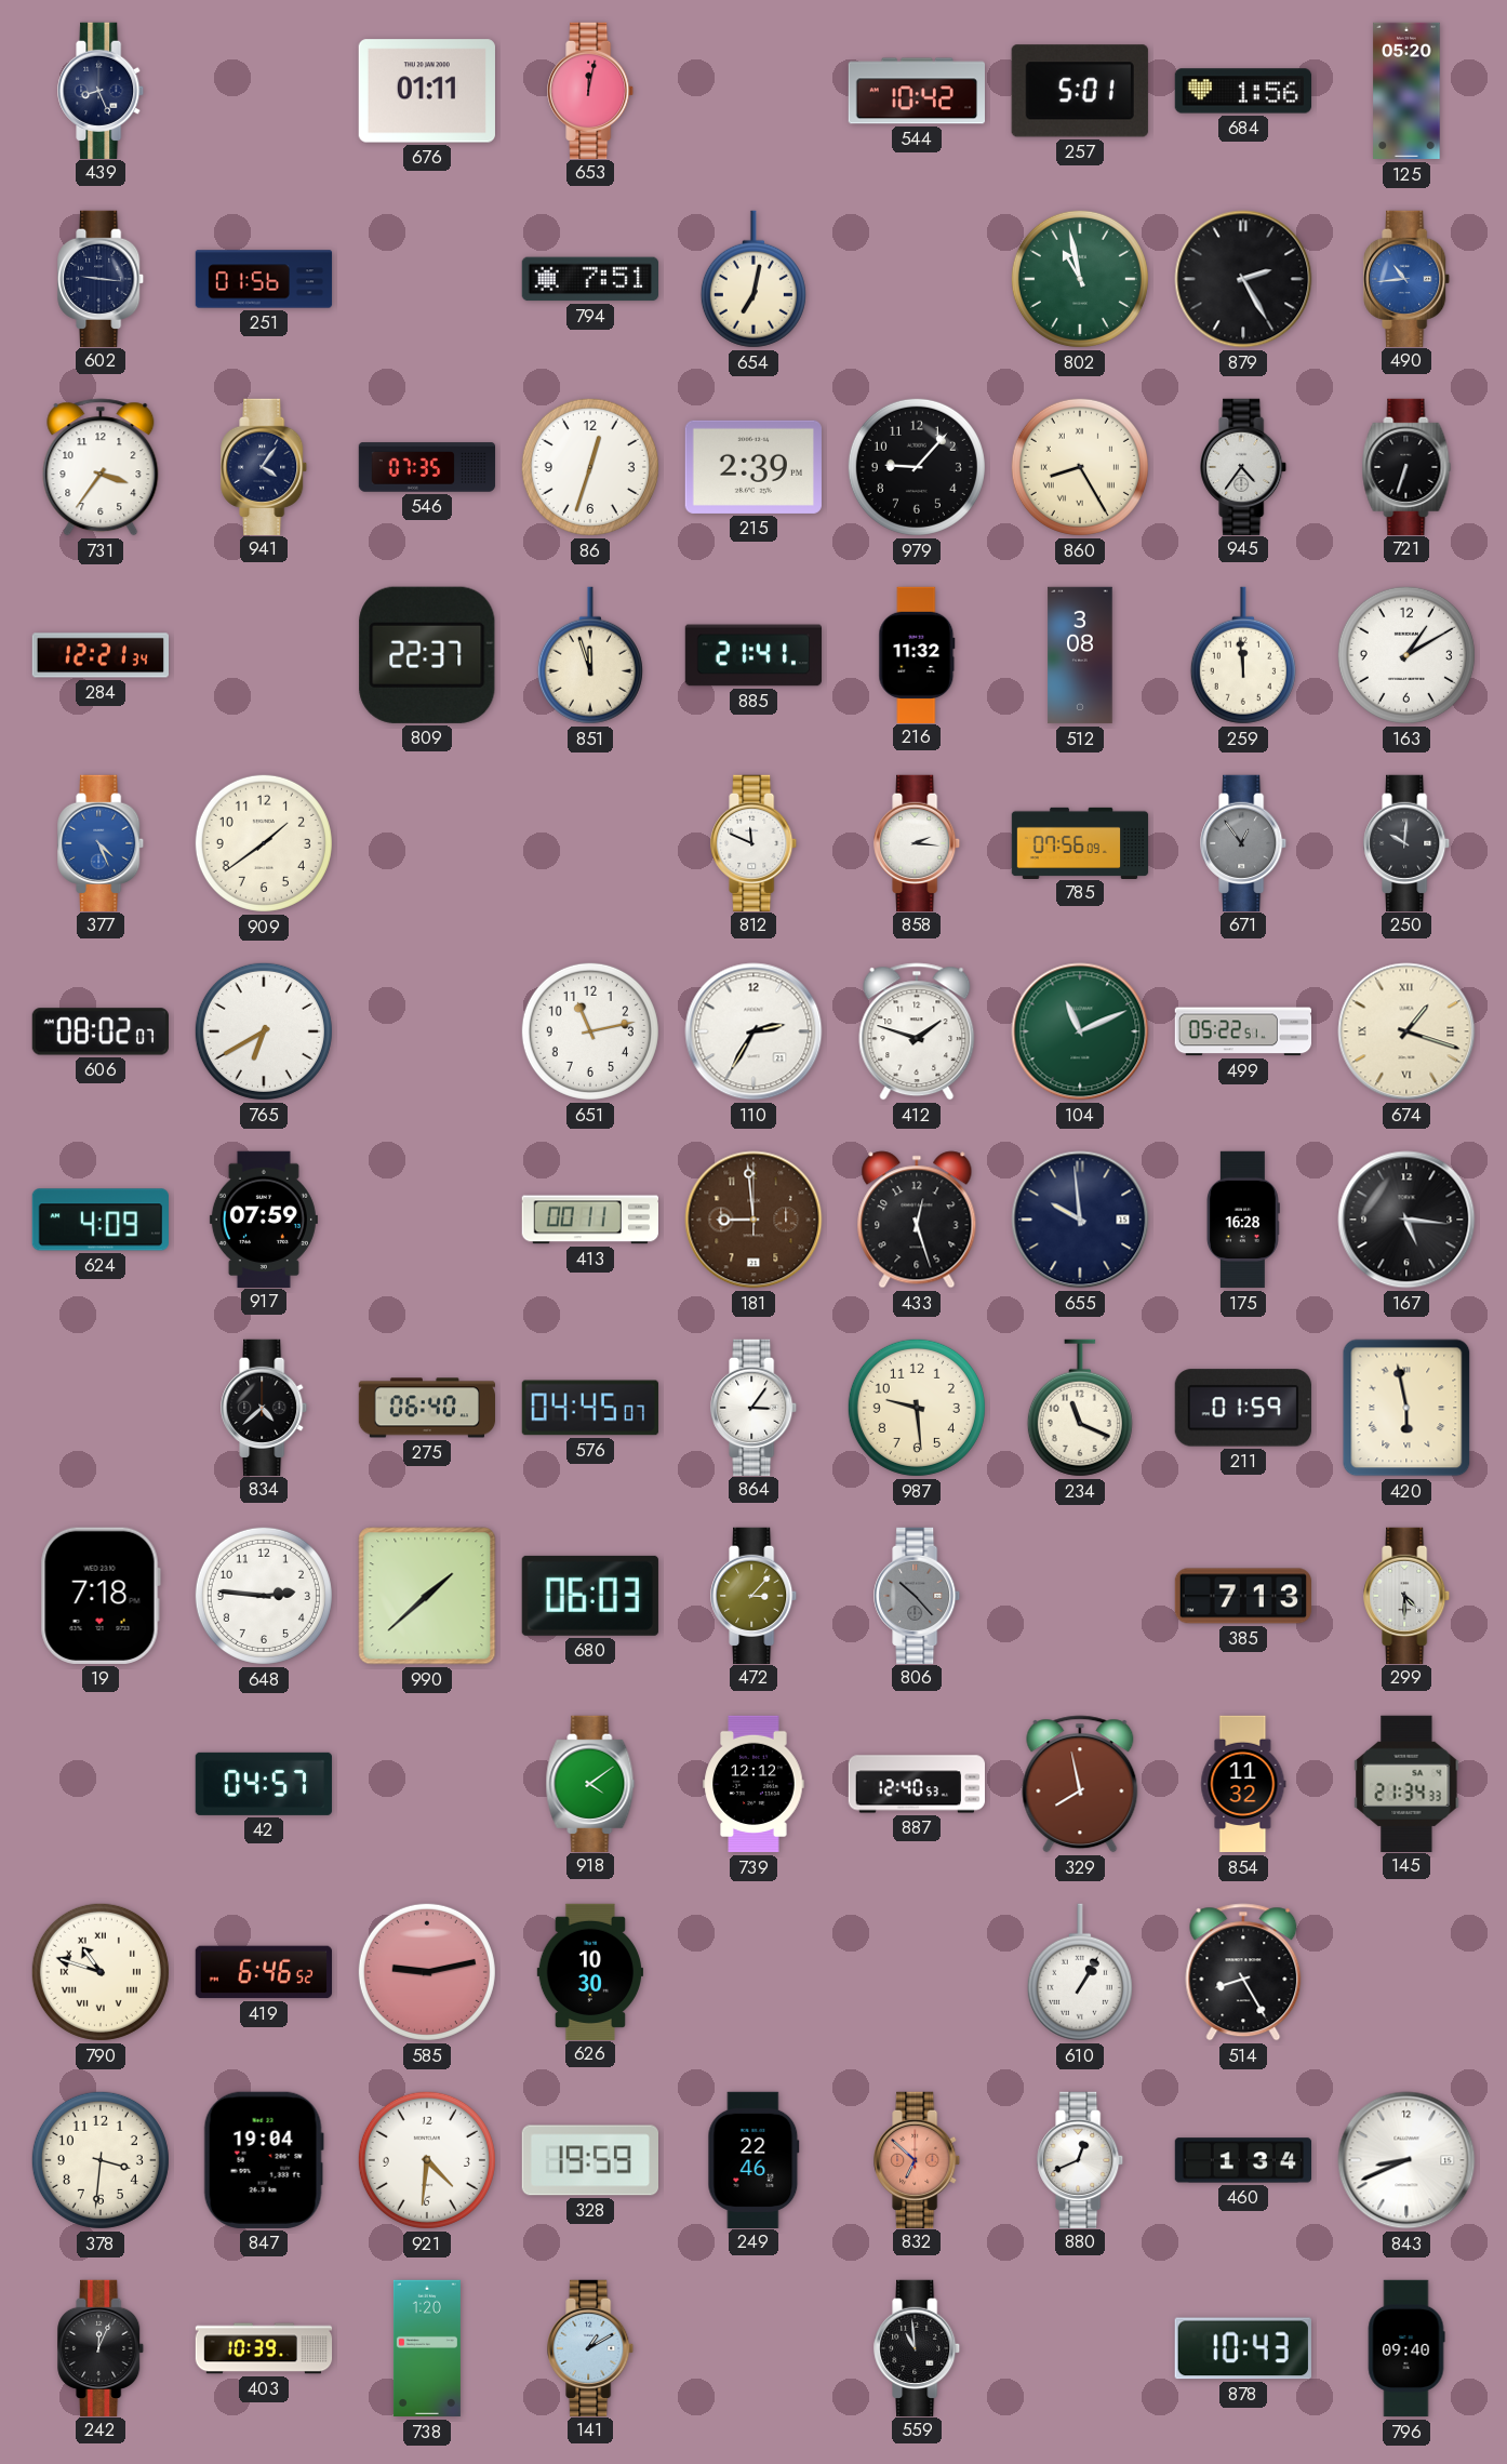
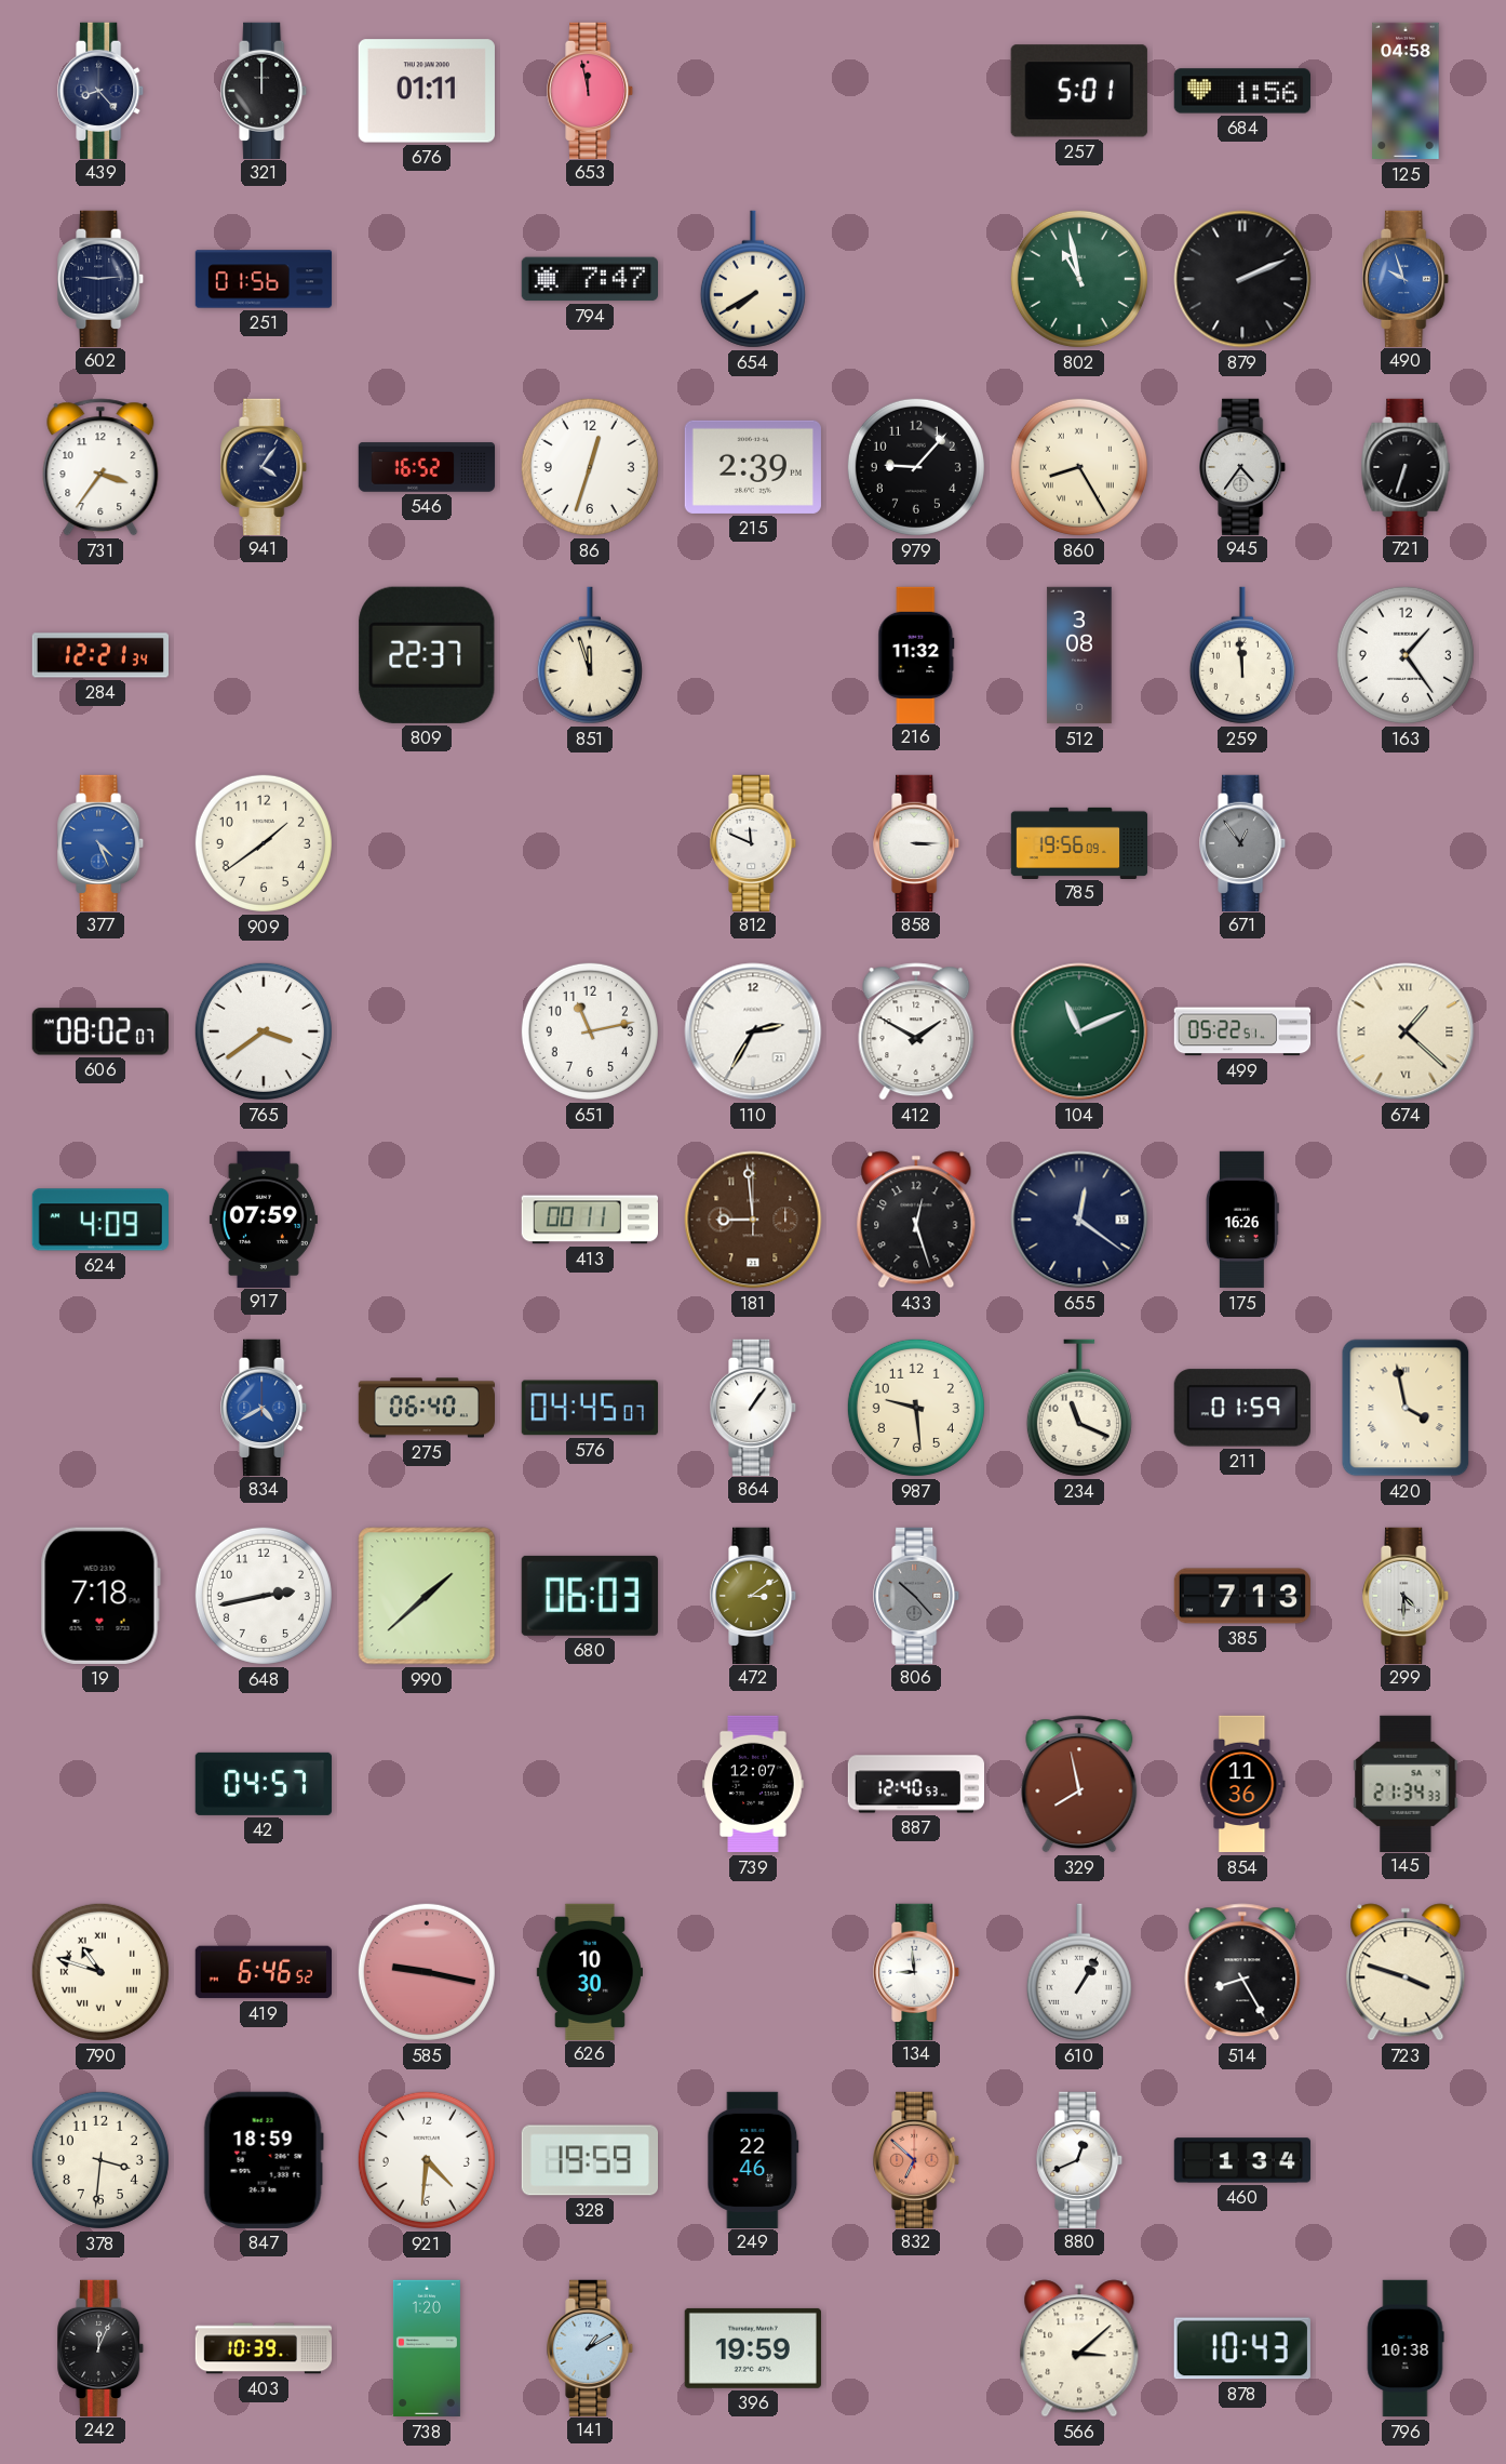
439: 8:26 -> 8:23
321: none -> 12:00
653: 12:02 -> 11:58
544: 10:42 -> none
125: 05:20 -> 04:58
602: 9:16 -> 9:14
794: 7:51 -> 7:47
654: 7:02 -> 7:40
879: 2:25 -> 2:11
490: 10:44 -> 9:57
546: 07:35 -> 16:52
885: 21:41 -> none
163: 1:10 -> 1:24
858: 2:16 -> 3:15
785: 07:56 -> 19:56
250: 10:01 -> none
765: 6:40 -> 3:39
412: 1:48 -> 1:50
674: 1:18 -> 1:22
655: 9:59 -> 12:21
175: 16:28 -> 16:26
167: 5:16 -> none
834: 4:38 -> 4:40
834 dial: black -> blue
864: 3:06 -> 1:06
420: 5:58 -> 3:58
648: 2:46 -> 2:43
472: 3:07 -> 3:09
918: 4:09 -> none
739: 12:12 -> 12:07
854: 11:32 -> 11:36
585: 9:13 -> 9:17
134: none -> 8:59
723: none -> 3:48
847: 19:04 -> 18:59
843: 8:41 -> none
396: none -> 19:59
559: 10:59 -> none
566: none -> 3:08
796: 09:40 -> 10:38
